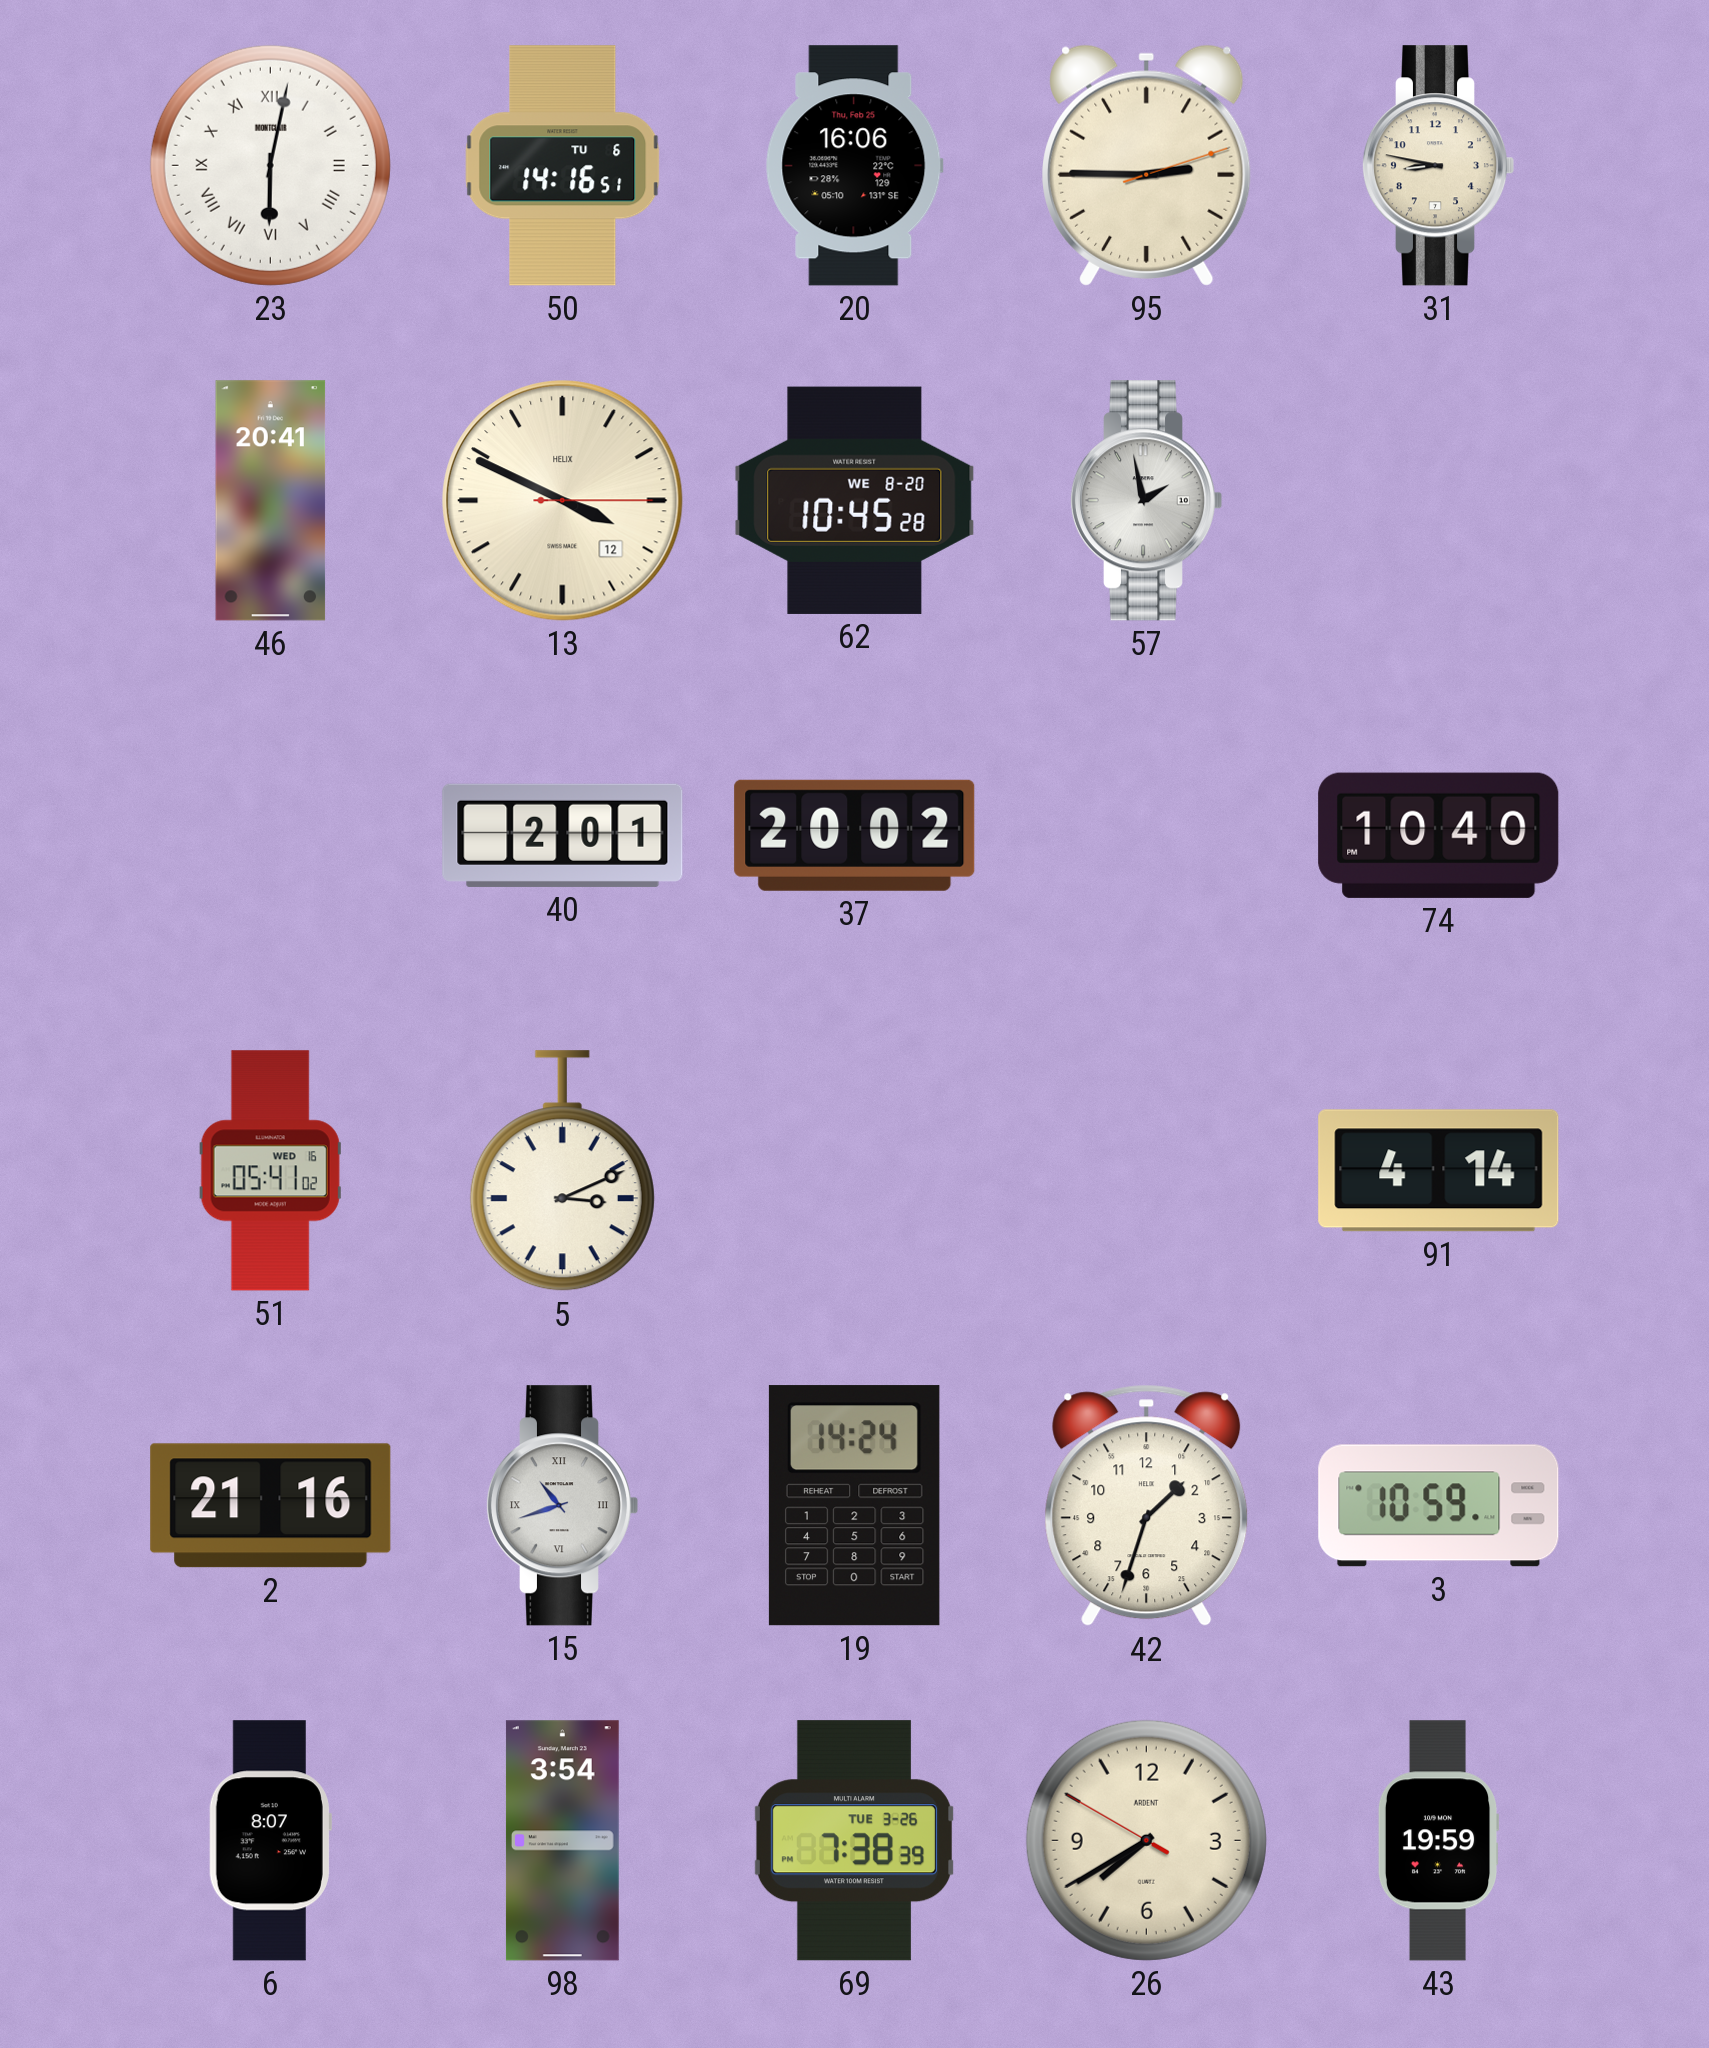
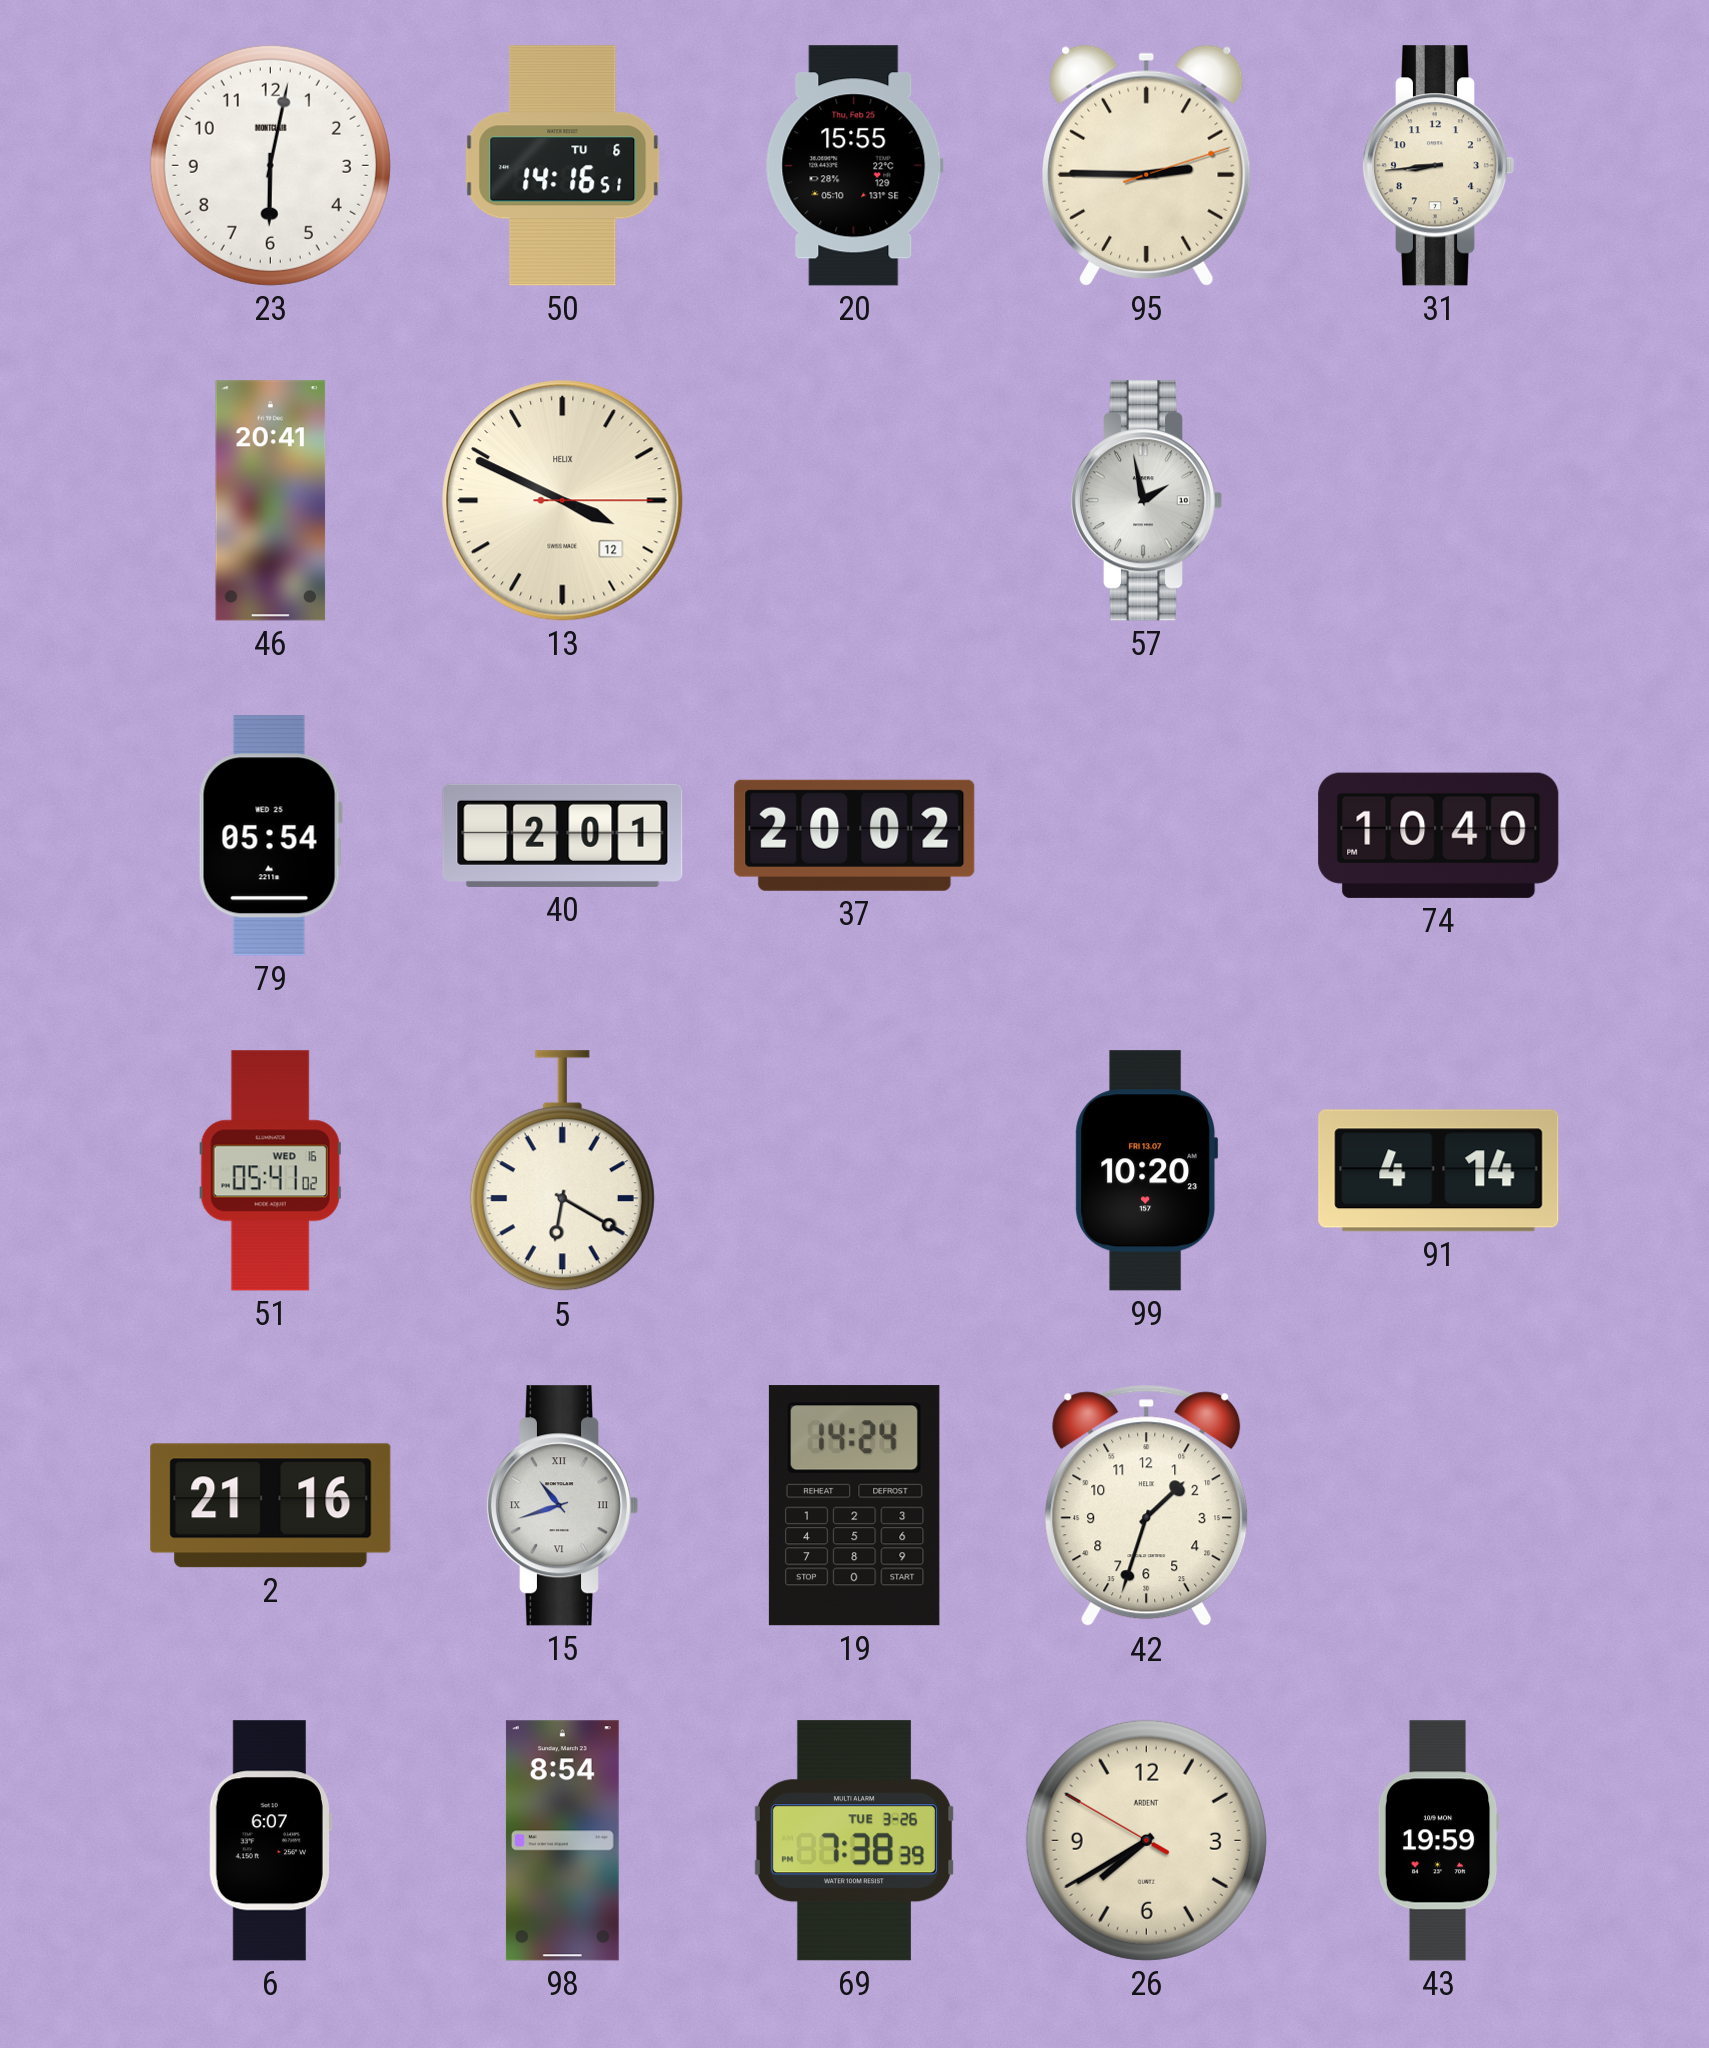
23 numerals: Roman -> Arabic
20: 16:06 -> 15:55
31: 8:47 -> 8:44
62: 10:45 -> none
79: none -> 05:54
5: 3:11 -> 6:20
99: none -> 10:20
3: 10:59 -> none
6: 8:07 -> 6:07
98: 3:54 -> 8:54
